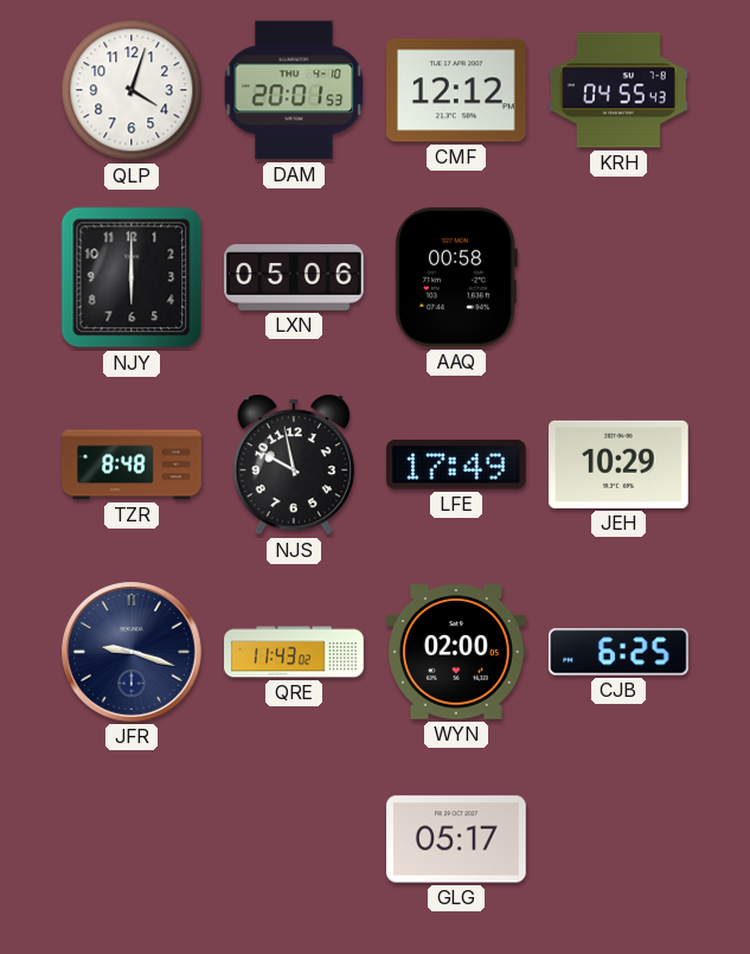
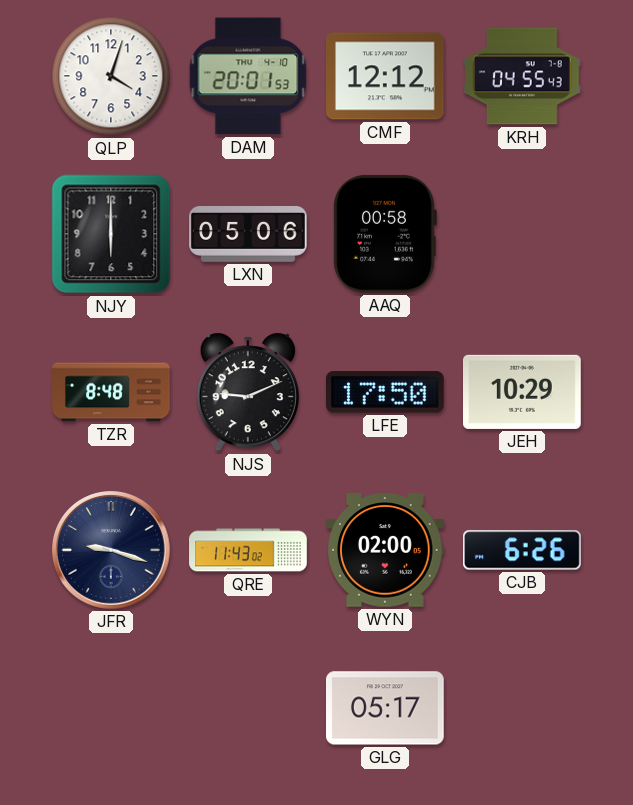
NJS: 9:58 -> 9:11
LFE: 17:49 -> 17:50
CJB: 6:25 -> 6:26
